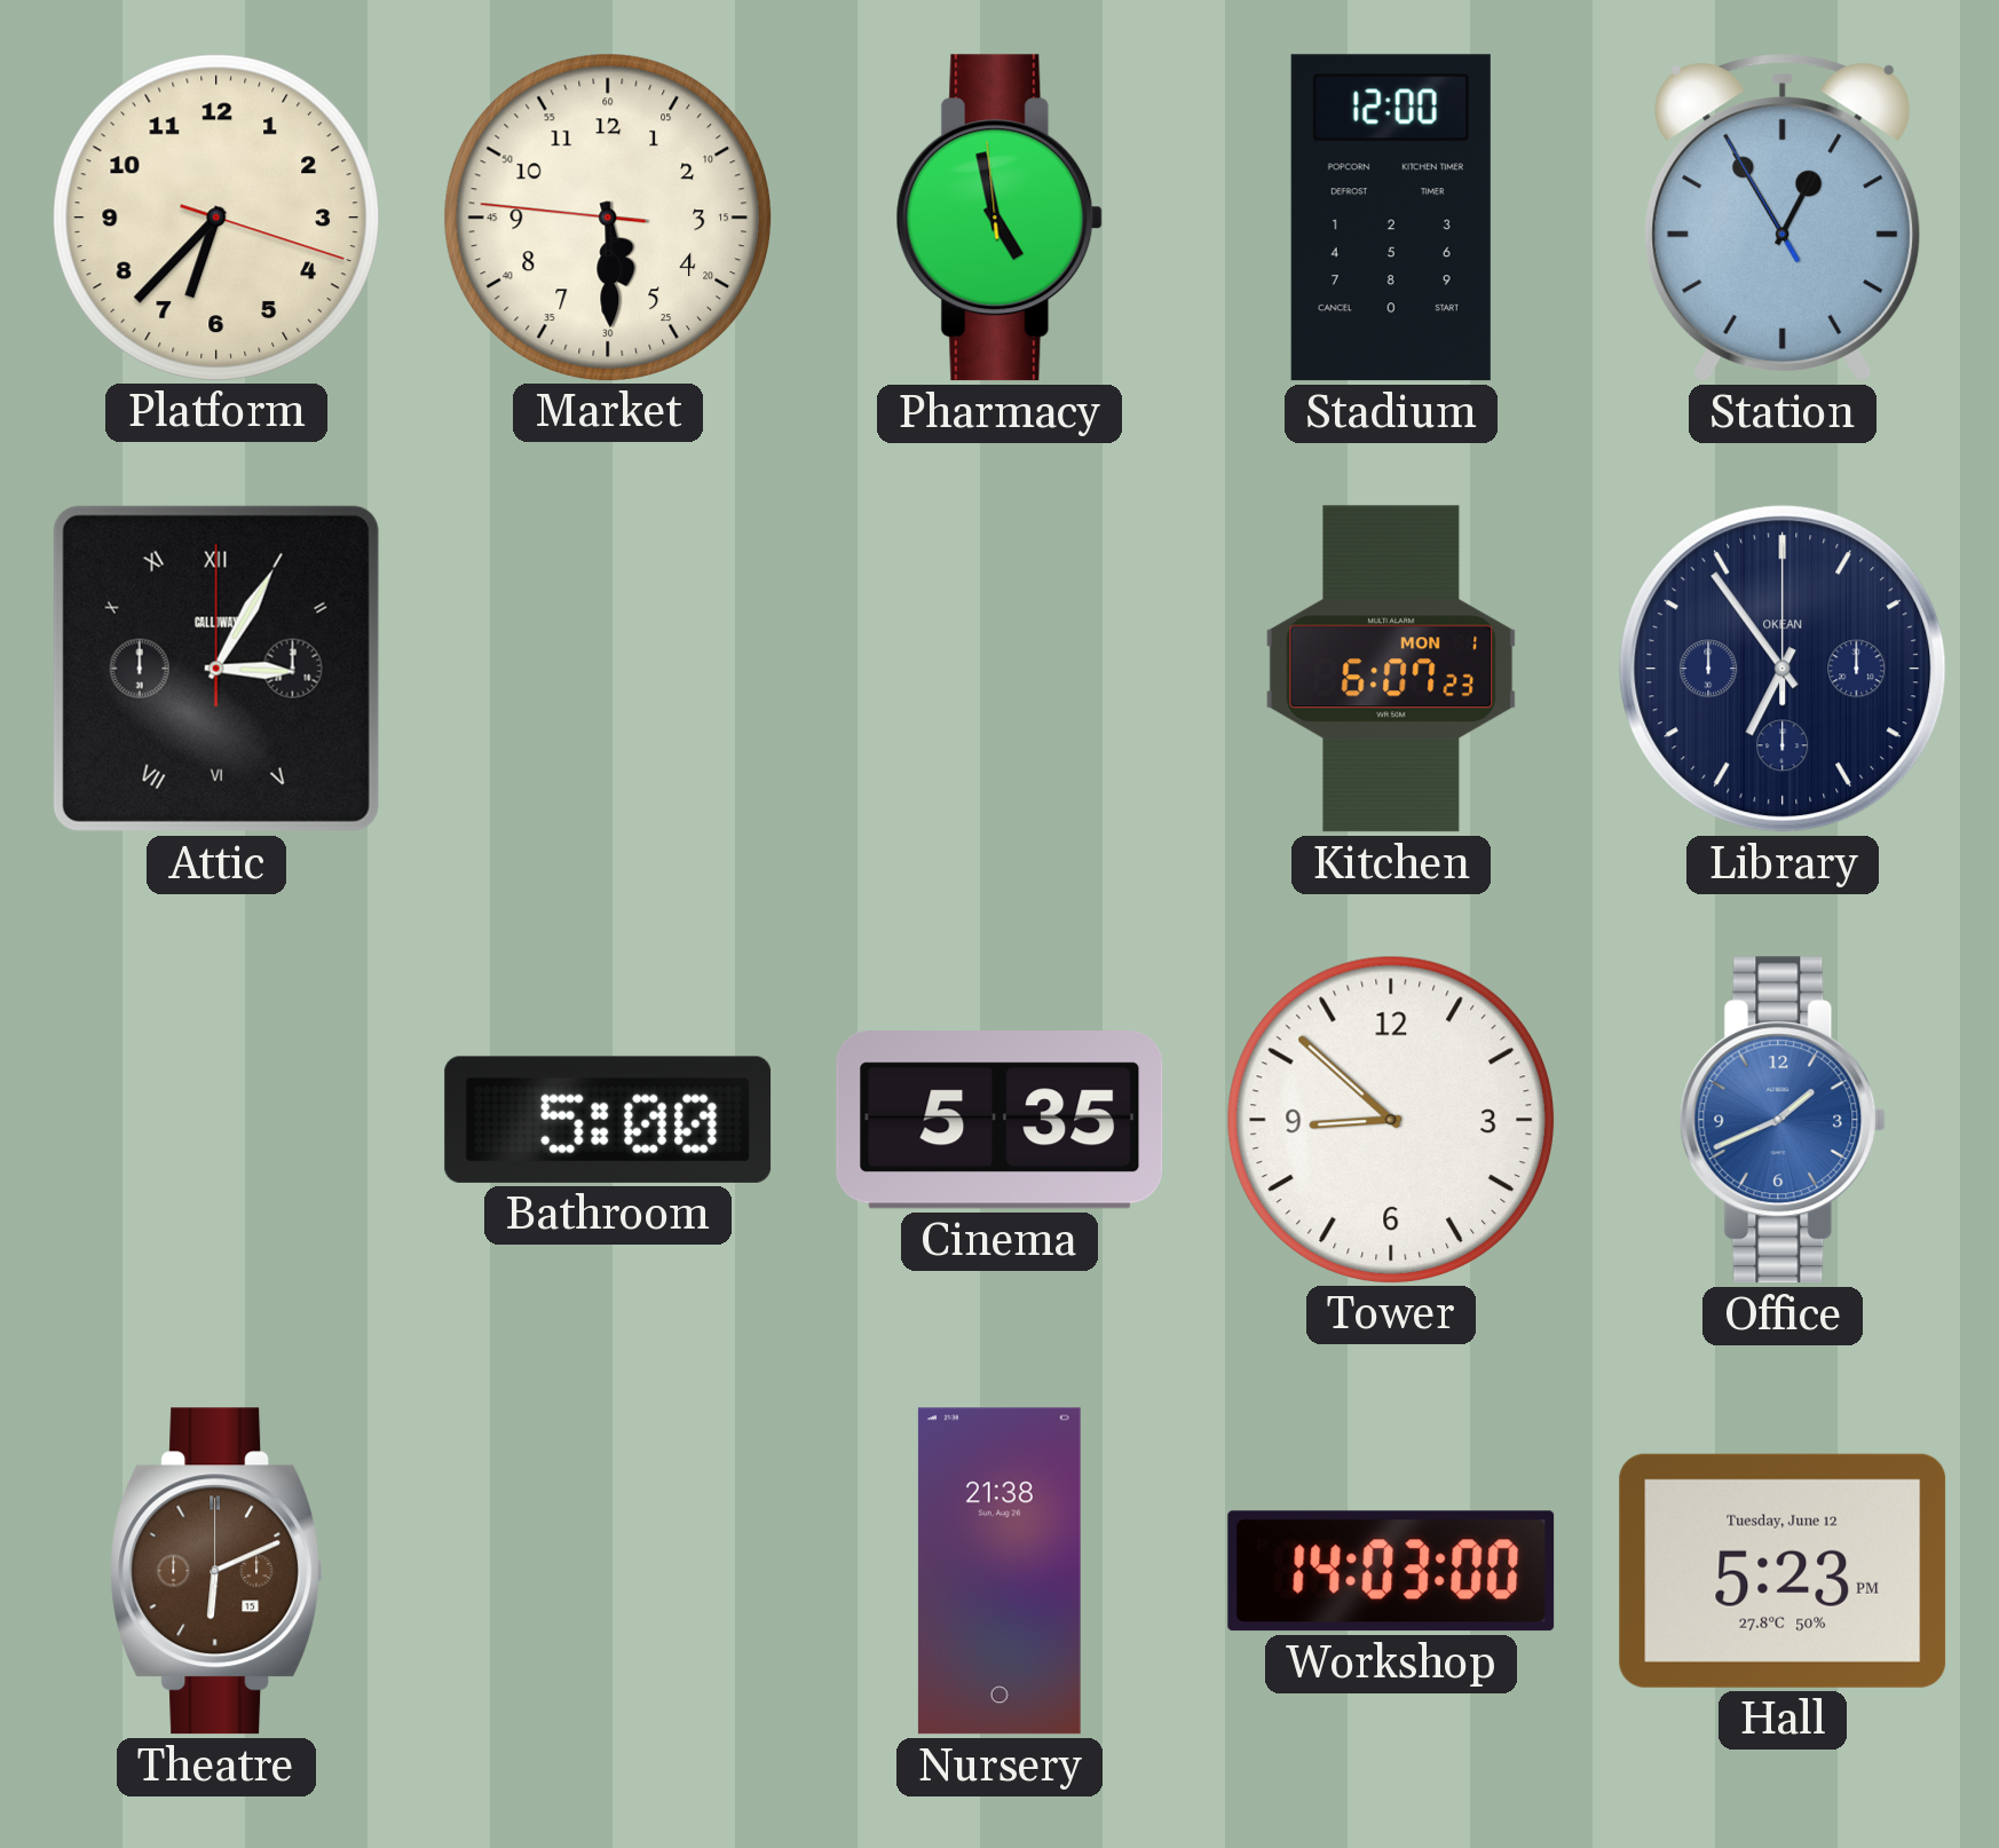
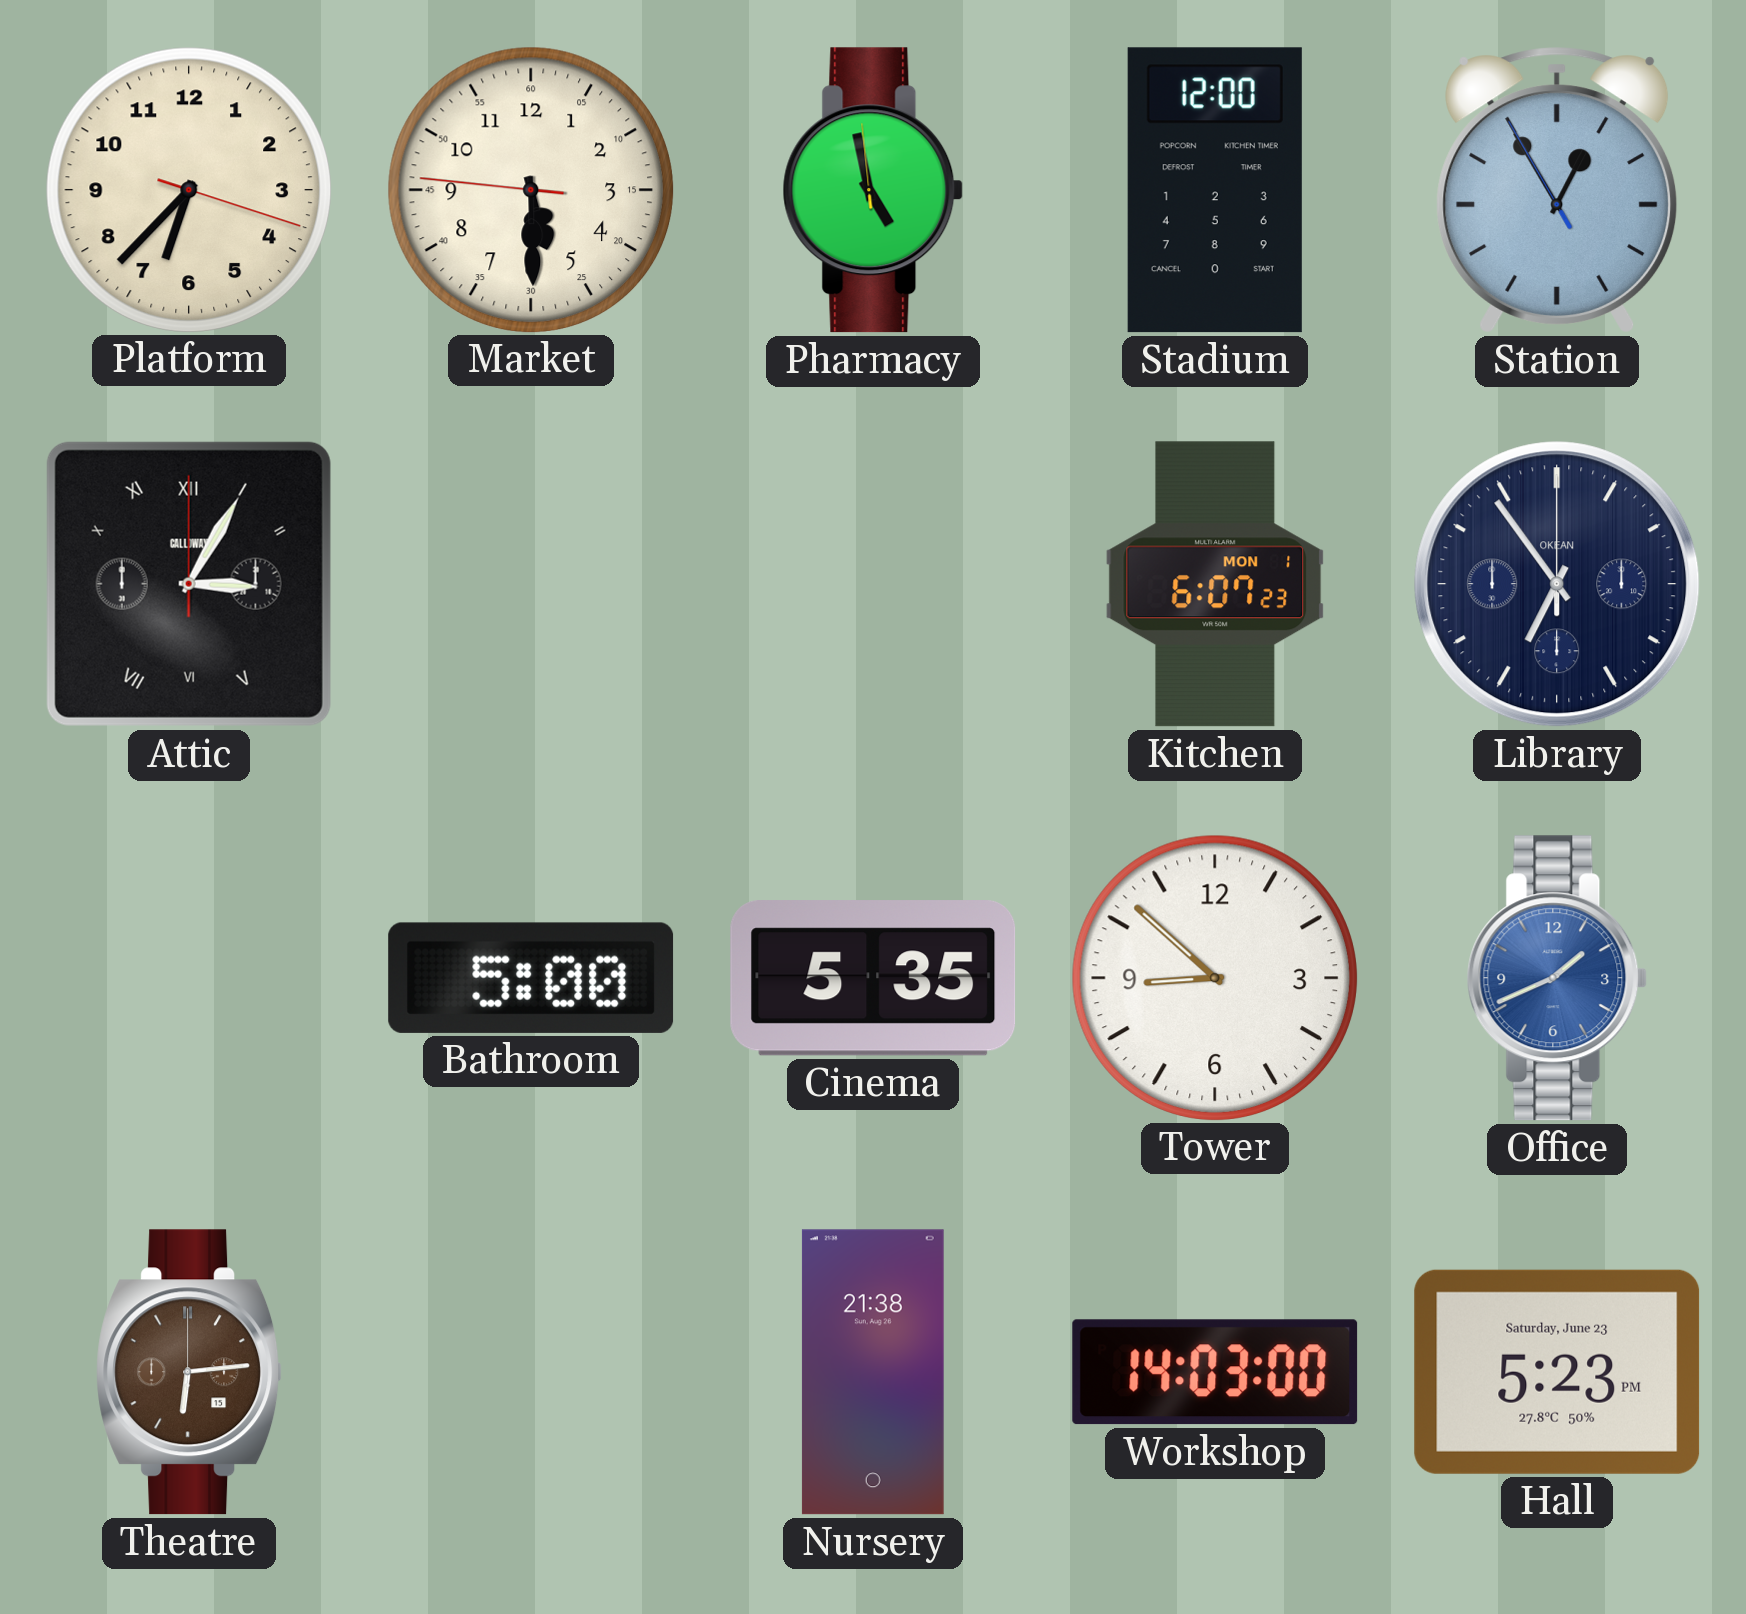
Theatre: 6:11 -> 6:14
Hall date: Tuesday, June 12 -> Saturday, June 23
